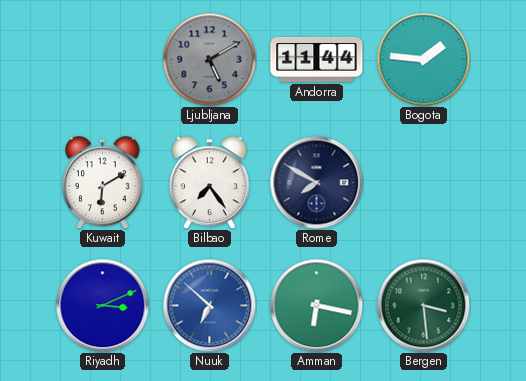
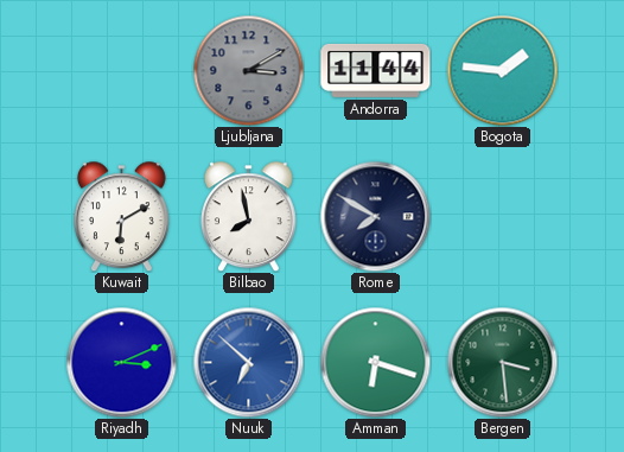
Ljubljana: 5:10 -> 3:10
Bilbao: 7:24 -> 7:58
Amman: 6:17 -> 6:18
